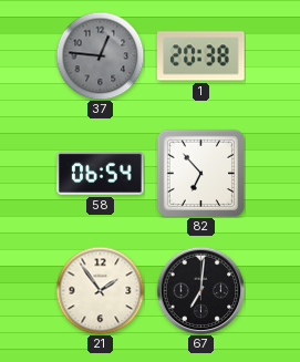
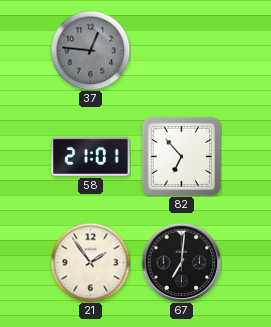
1: 20:38 -> none
58: 06:54 -> 21:01
